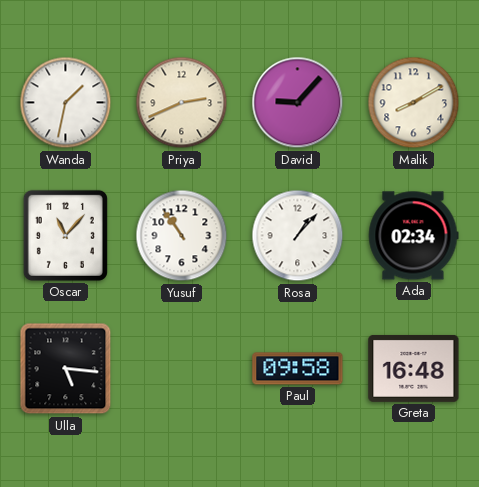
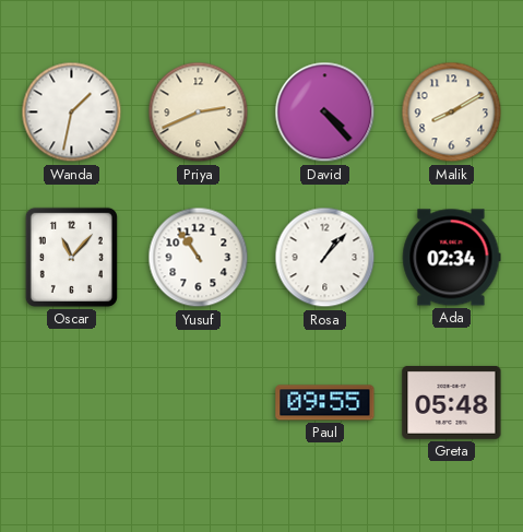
David: 9:07 -> 4:23
Ulla: 5:16 -> none
Paul: 09:58 -> 09:55
Greta: 16:48 -> 05:48
